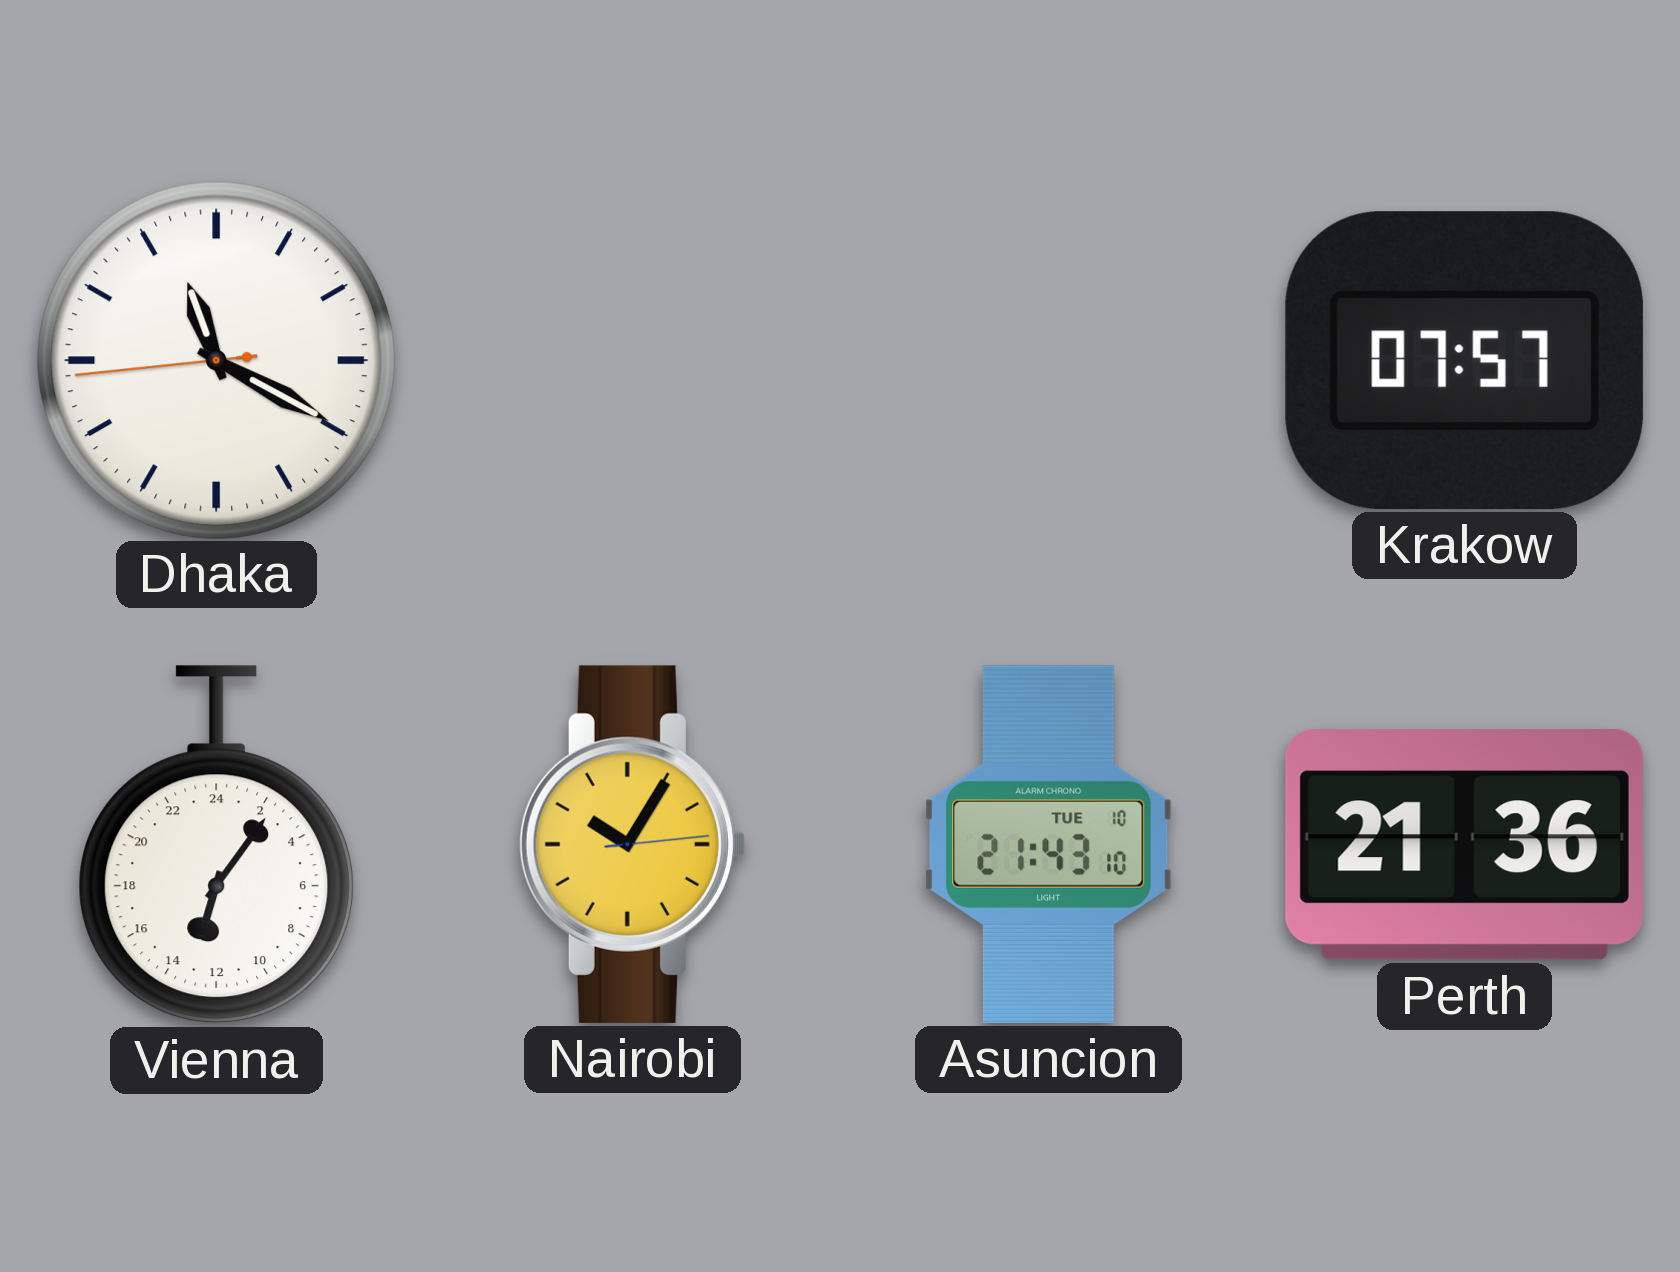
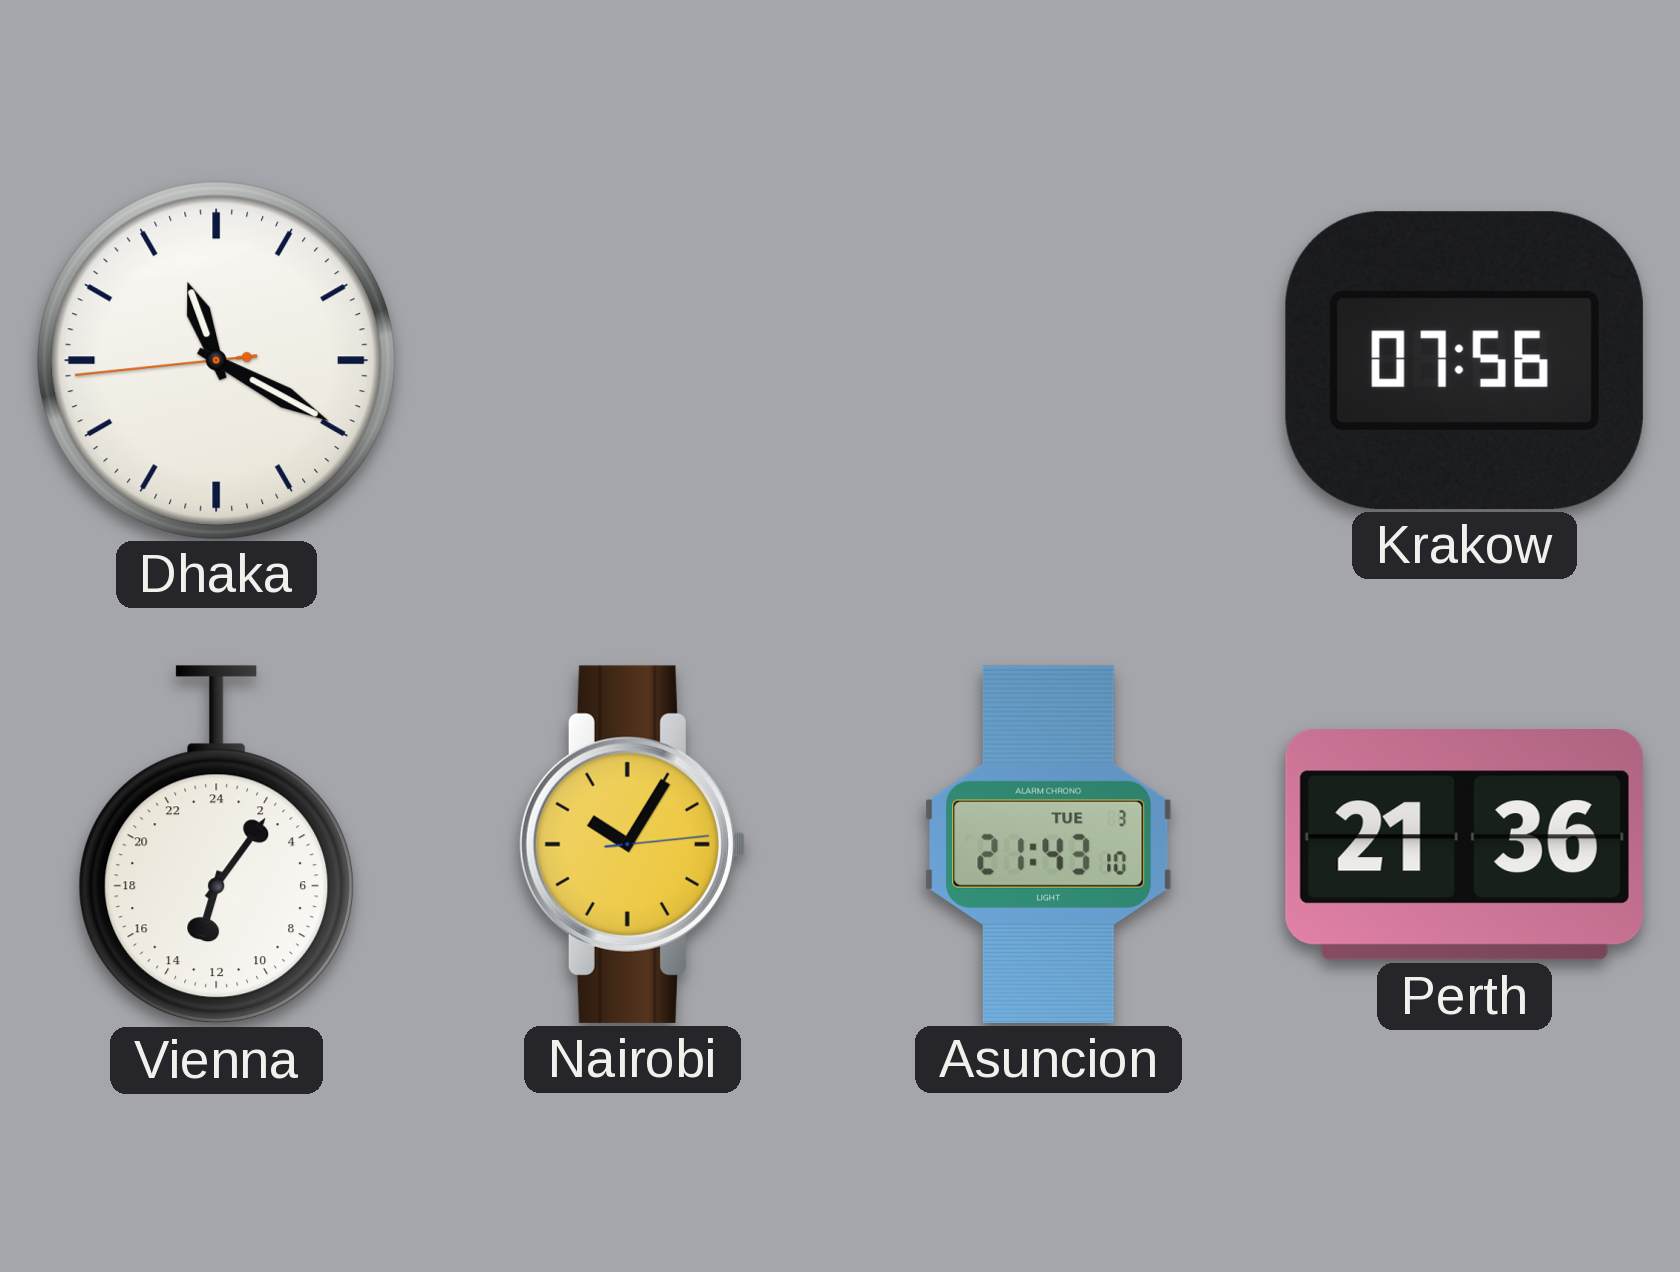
Krakow: 07:57 -> 07:56
Asuncion date: TUE 10 -> TUE 3
